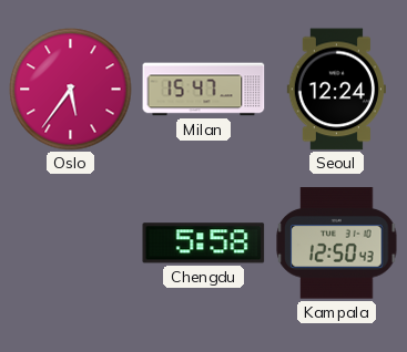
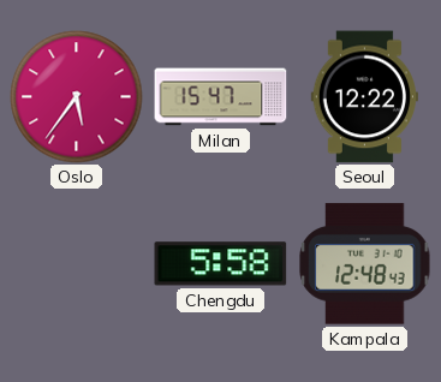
Seoul: 12:24 -> 12:22
Kampala: 12:50 -> 12:48
